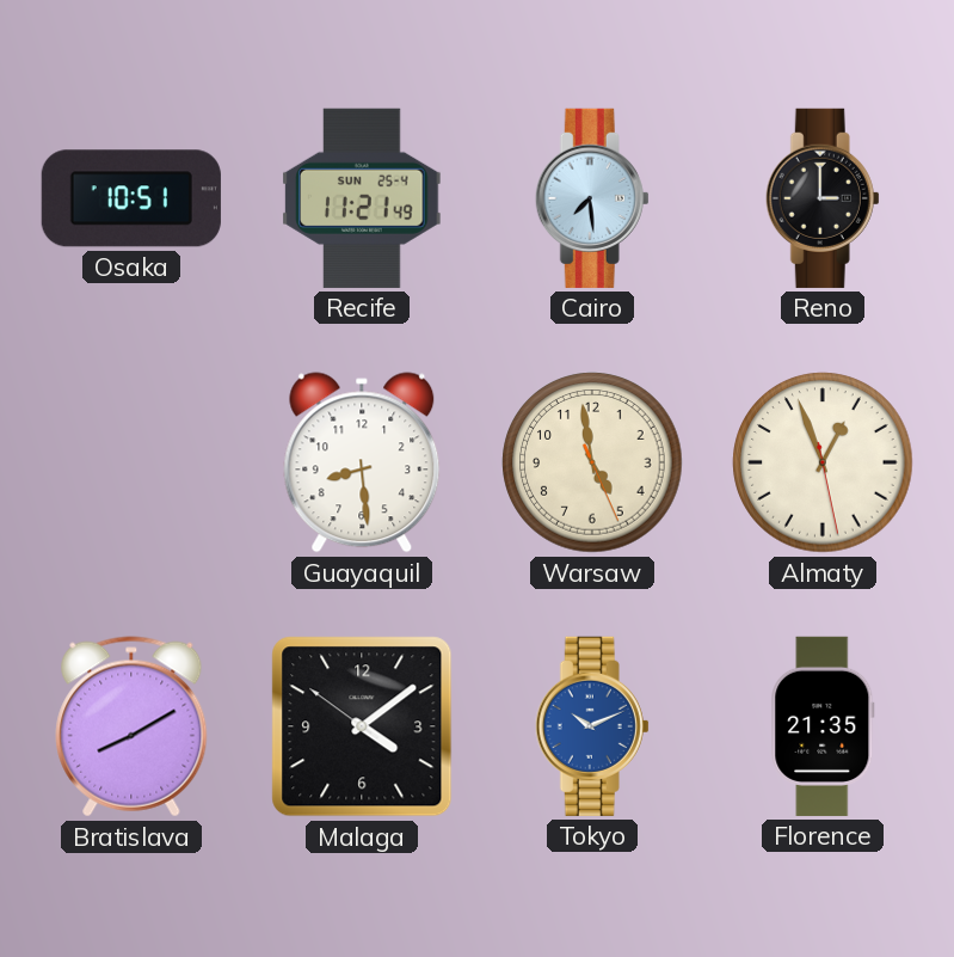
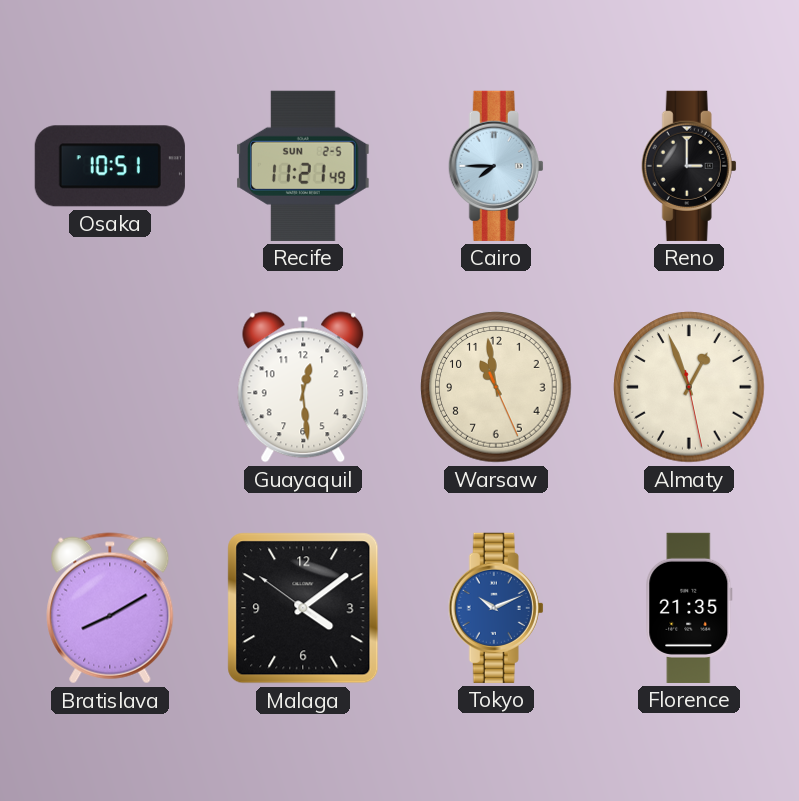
Recife date: SUN 25-4 -> SUN 2-5
Cairo: 7:29 -> 7:45
Guayaquil: 8:29 -> 12:29
Warsaw: 4:58 -> 10:58
